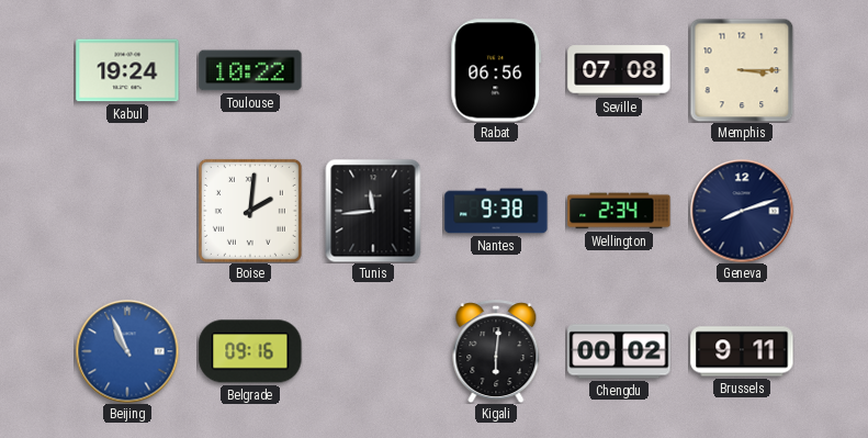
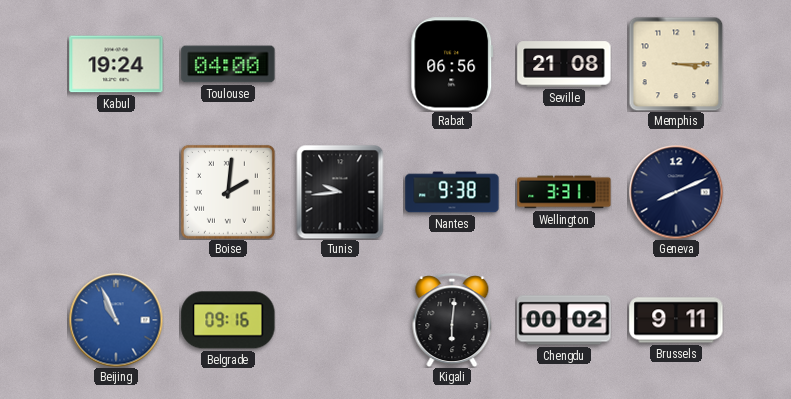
Toulouse: 10:22 -> 04:00
Seville: 07:08 -> 21:08
Tunis: 11:44 -> 9:44
Wellington: 2:34 -> 3:31
Geneva: 8:12 -> 8:11
